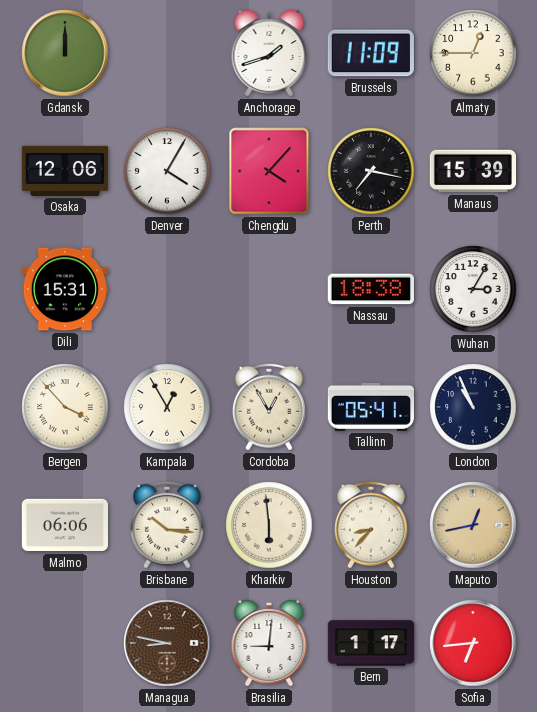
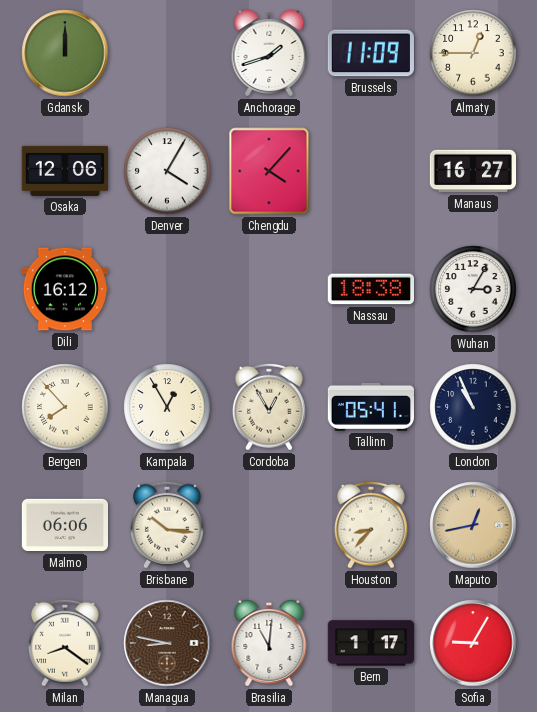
Perth: 7:17 -> none
Manaus: 15:39 -> 16:27
Dili: 15:31 -> 16:12
Bergen: 3:53 -> 7:53
Kharkiv: 5:59 -> none
Milan: none -> 8:21
Brasilia: 9:01 -> 11:01
Sofia: 6:44 -> 9:05
